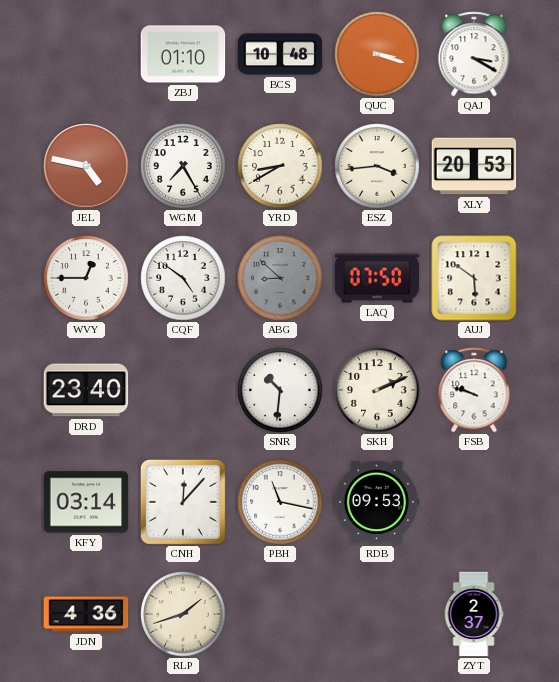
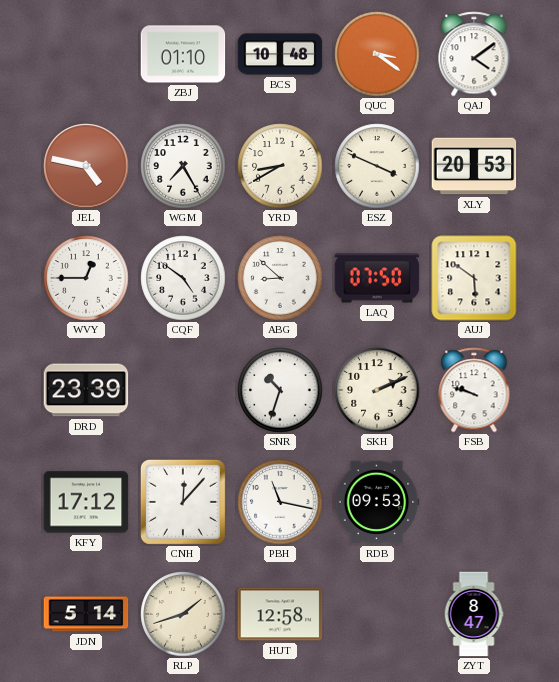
QUC: 3:18 -> 3:21
QAJ: 3:20 -> 4:09
ESZ: 3:44 -> 3:49
ABG dial: grey -> white
DRD: 23:40 -> 23:39
SNR: 10:31 -> 10:33
KFY: 03:14 -> 17:12
JDN: 4:36 -> 5:14
HUT: none -> 12:58
ZYT: 2:37 -> 8:47
